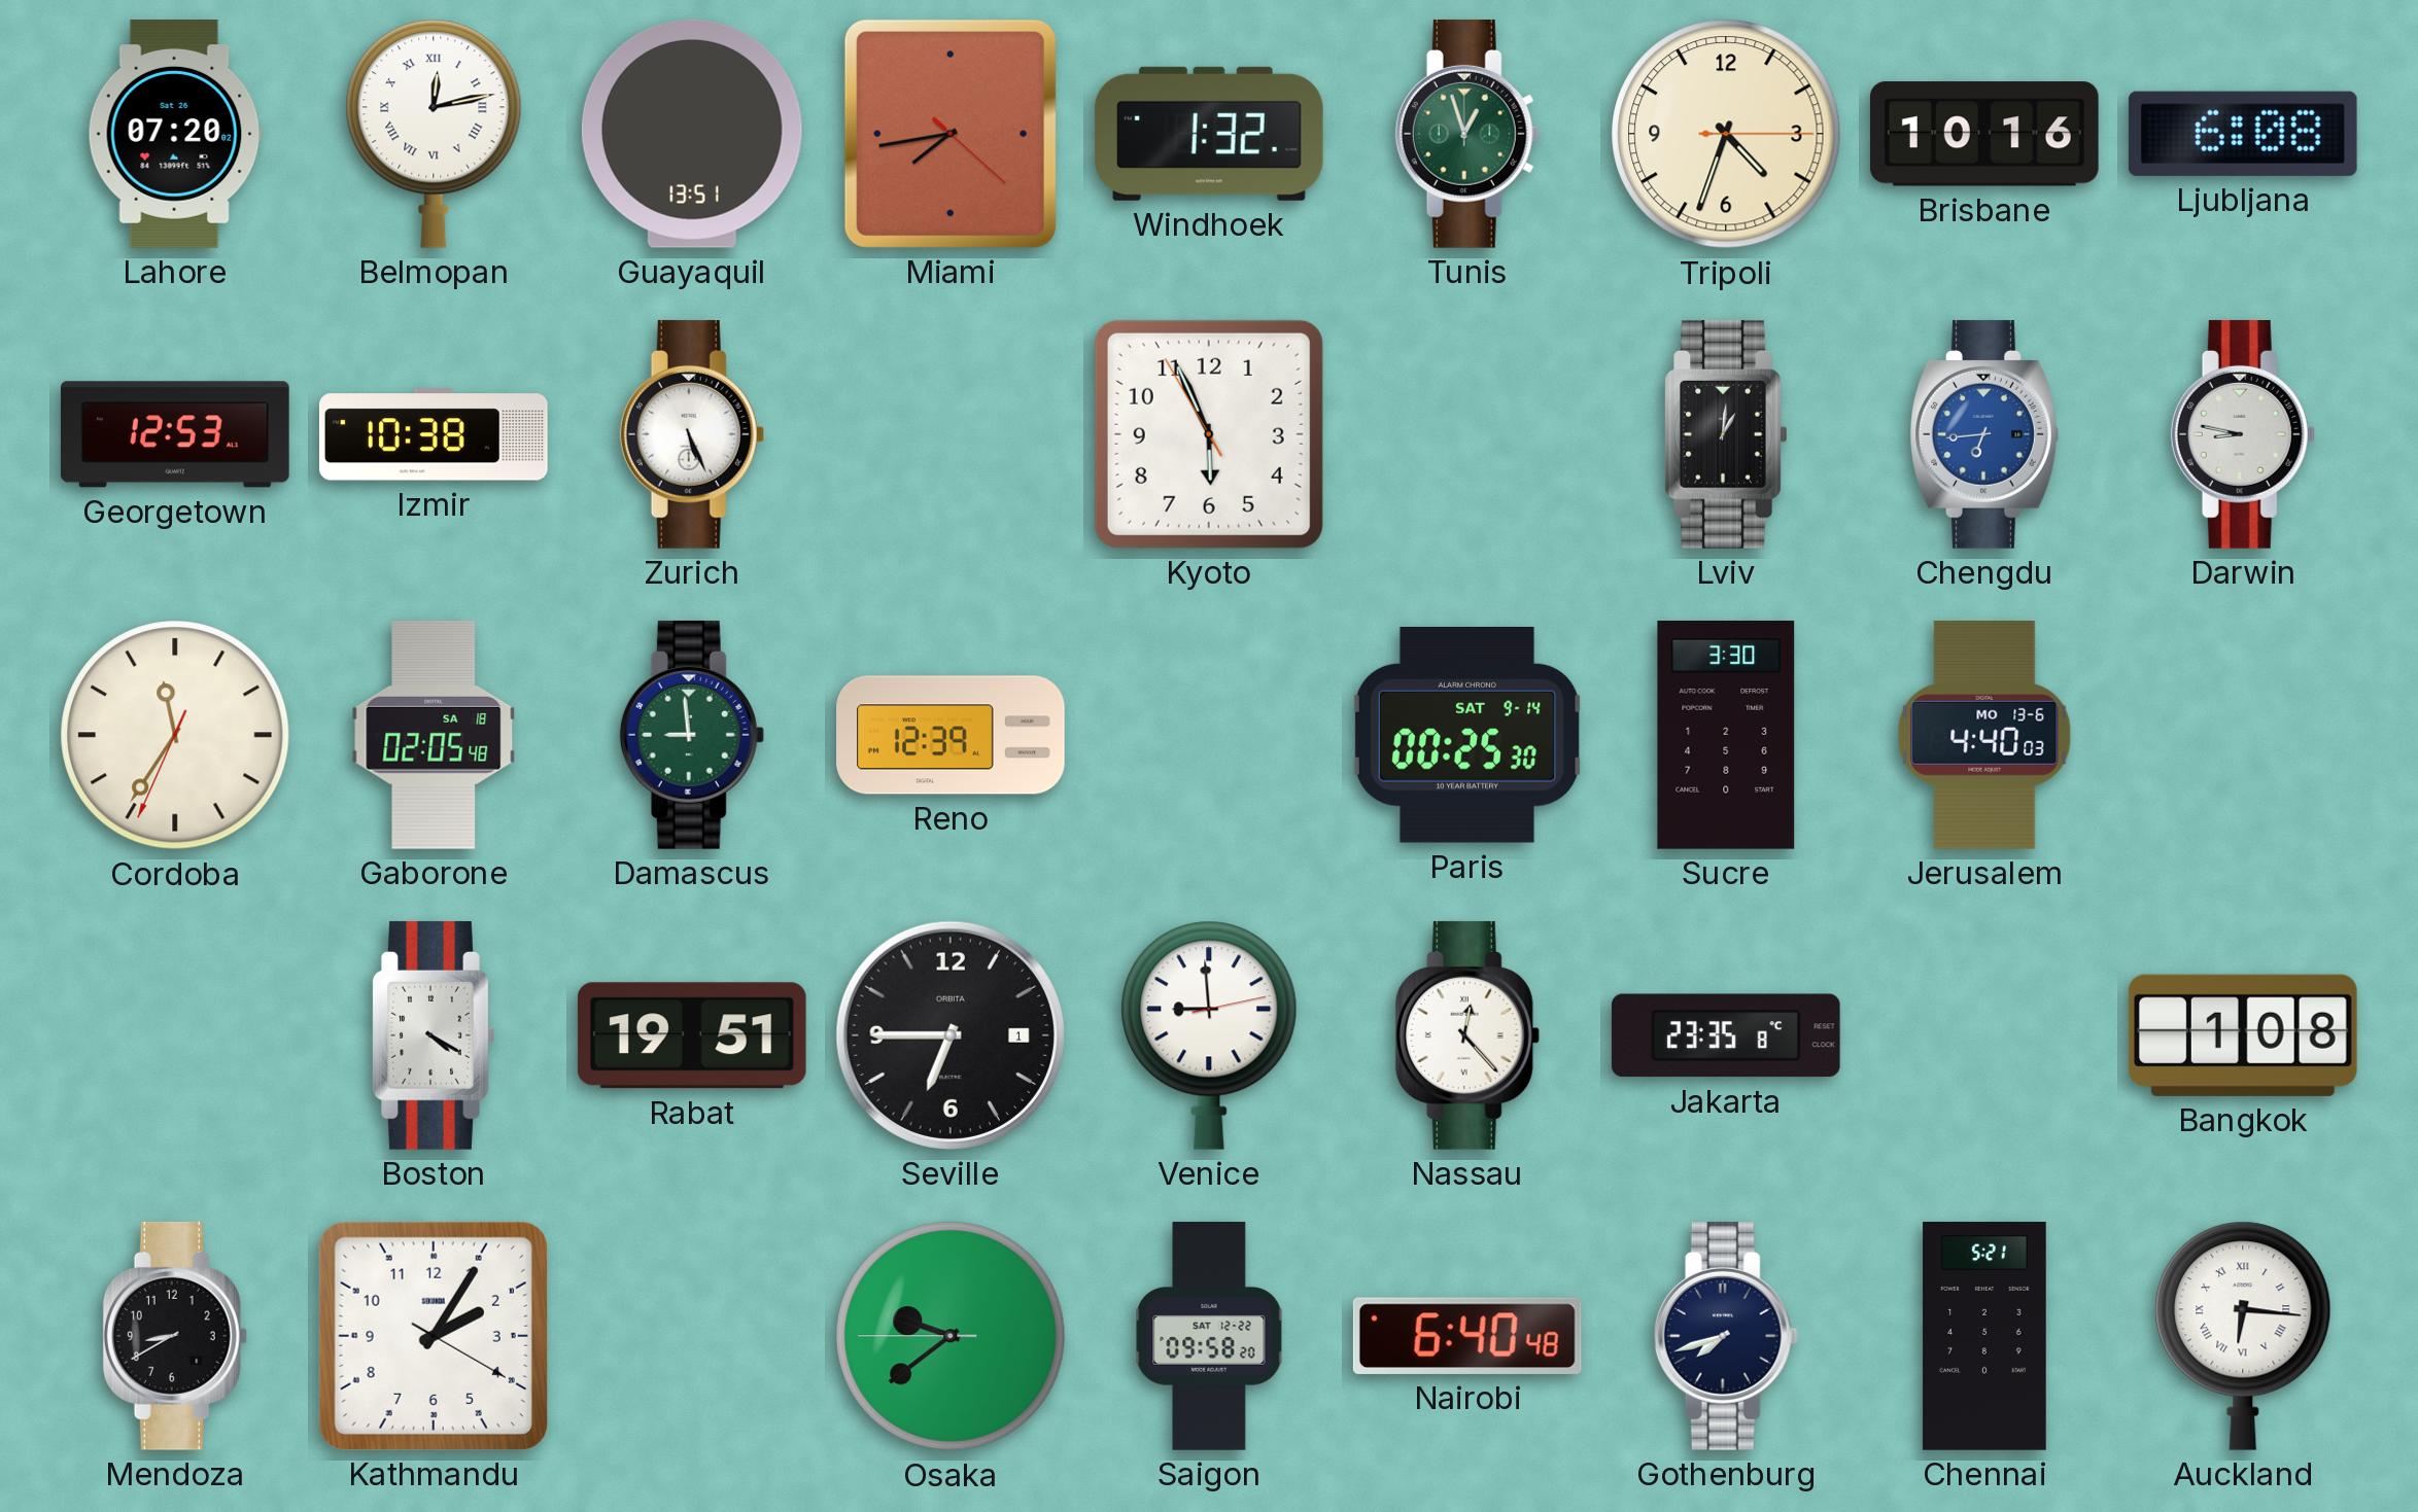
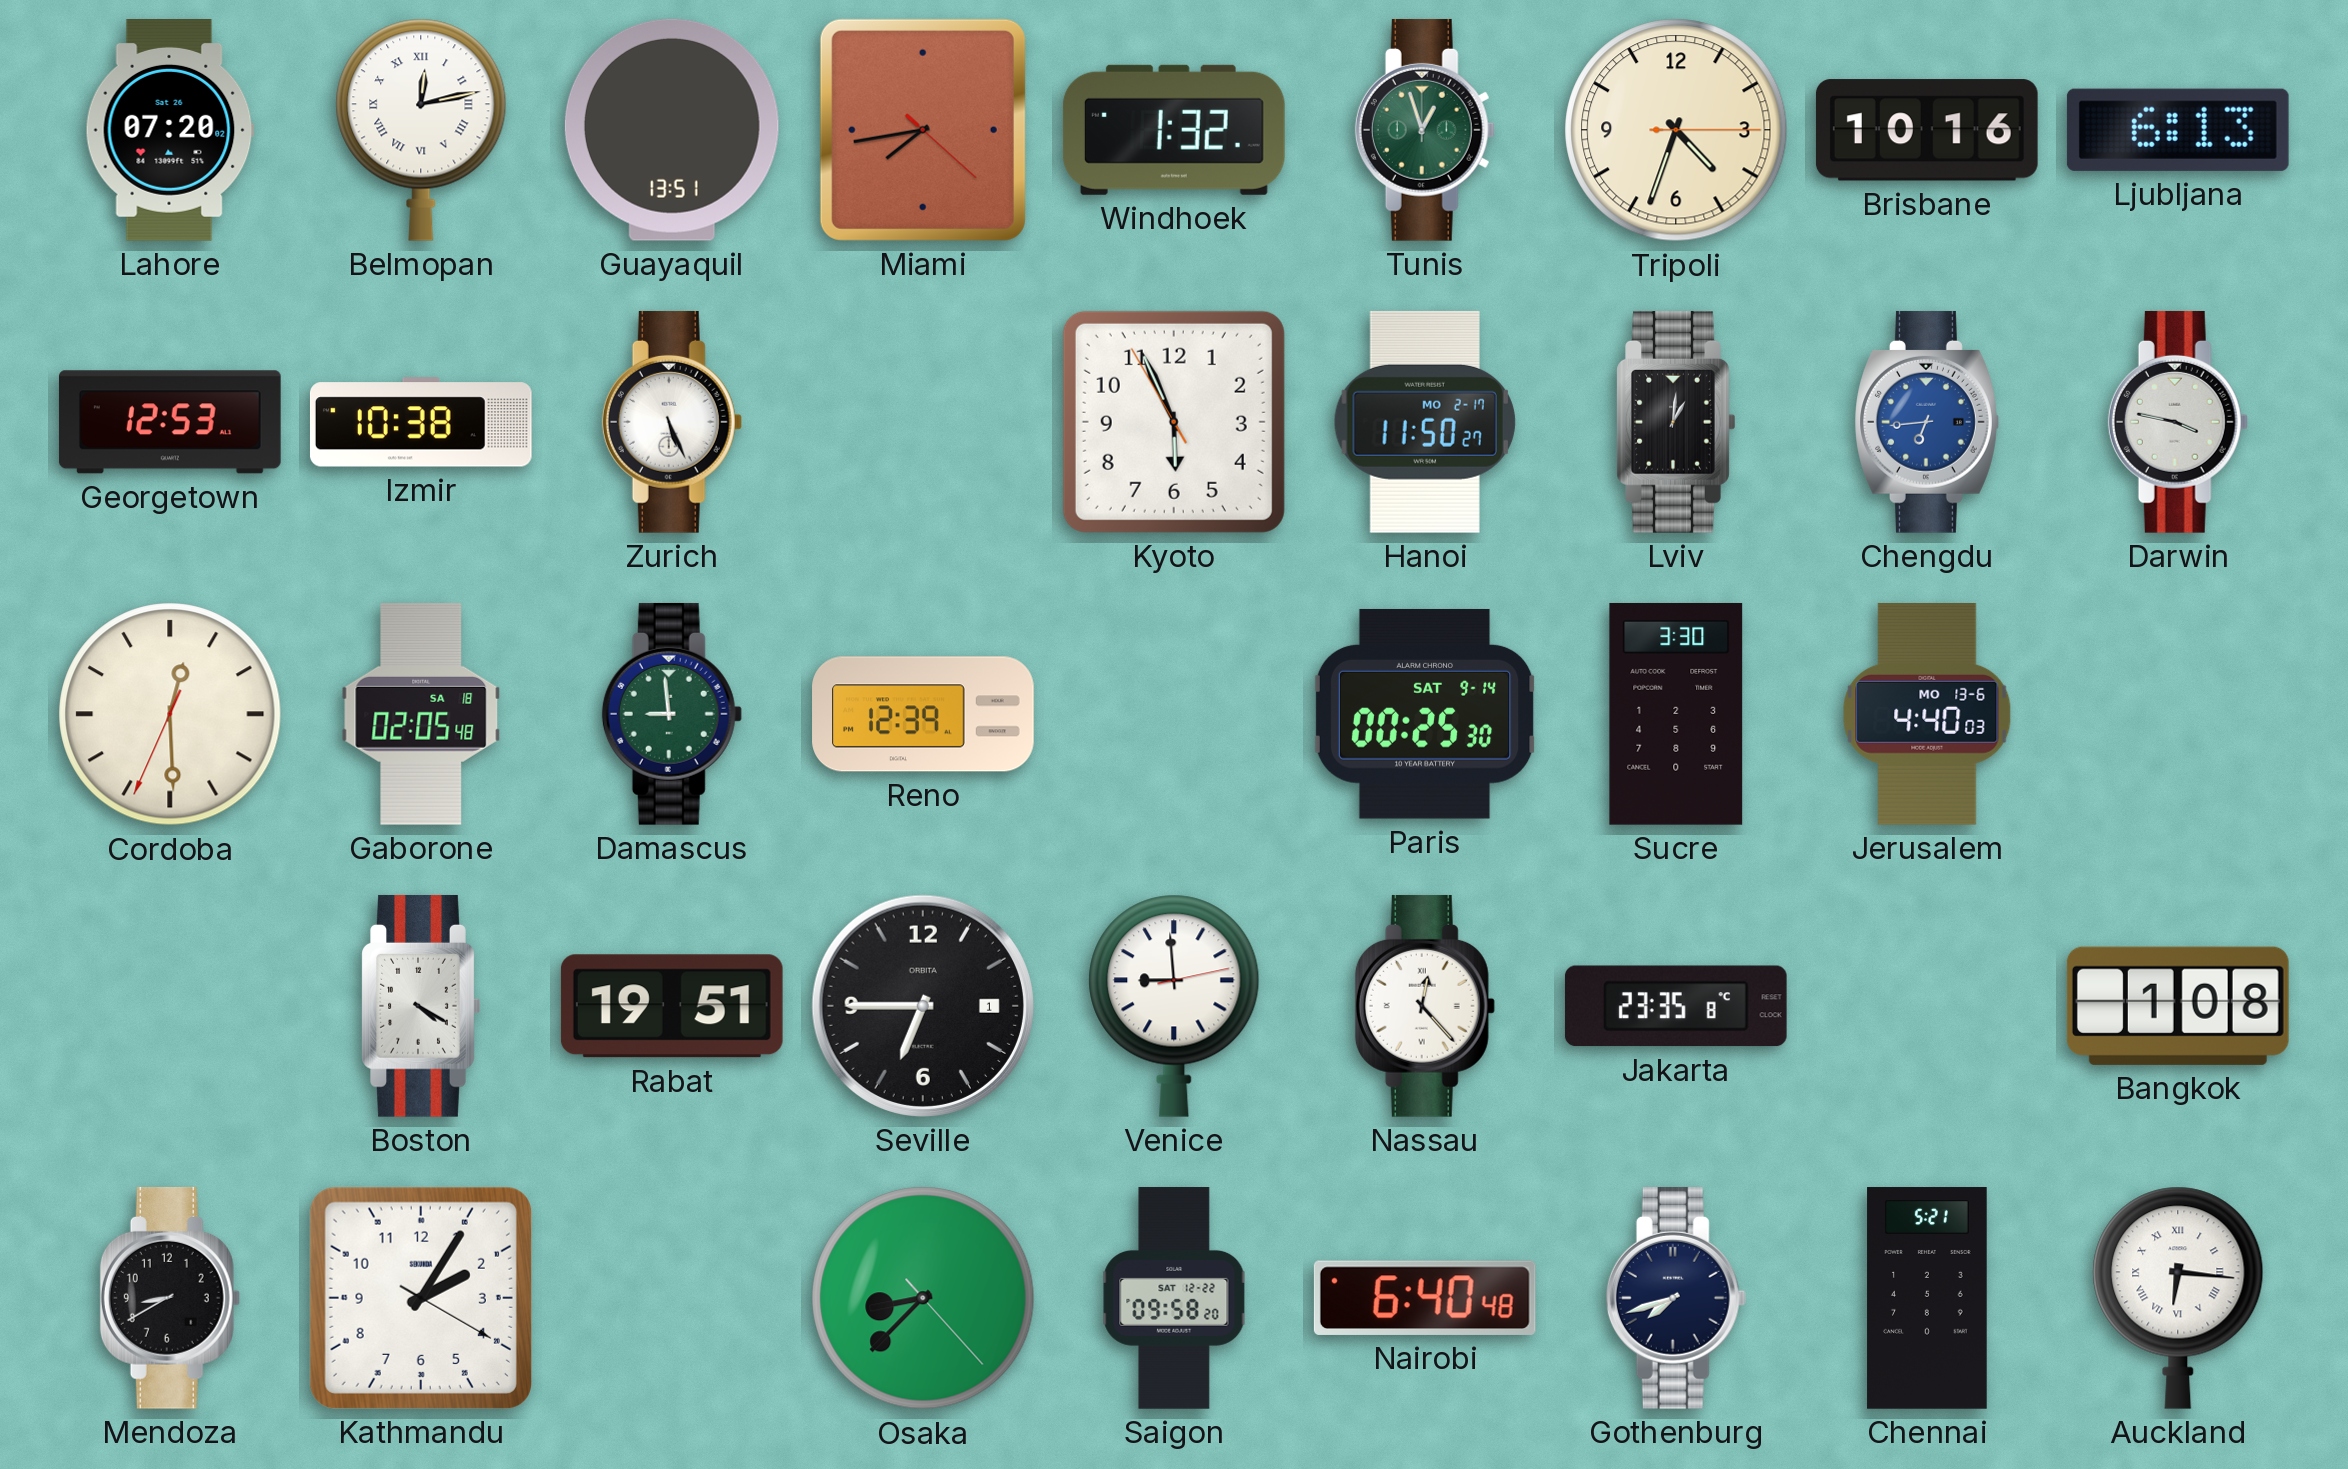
Ljubljana: 6:08 -> 6:13
Hanoi: none -> 11:50
Darwin: 8:47 -> 3:47
Cordoba: 11:35 -> 12:29
Osaka: 9:38 -> 8:37
